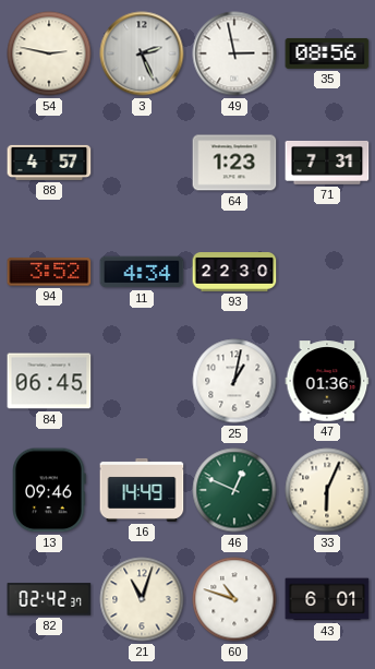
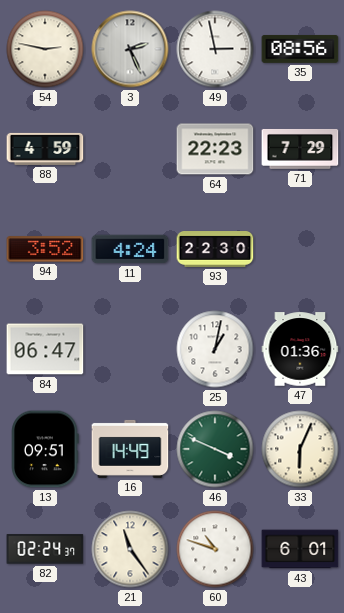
88: 4:57 -> 4:59
64: 1:23 -> 22:23
71: 7:31 -> 7:29
11: 4:34 -> 4:24
84: 06:45 -> 06:47
13: 09:46 -> 09:51
46: 12:49 -> 3:49
82: 02:42 -> 02:24
21: 11:03 -> 11:24
